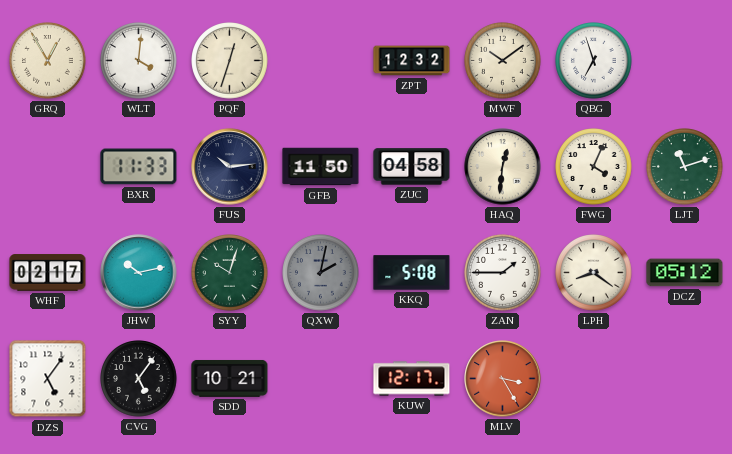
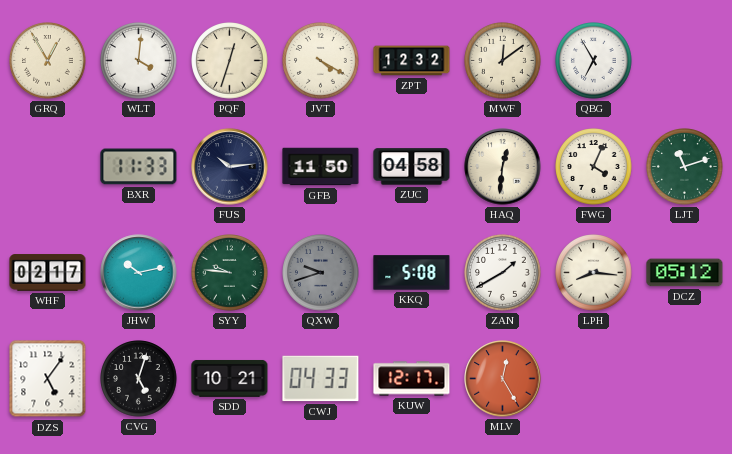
JVT: none -> 4:20
MWF: 10:09 -> 12:09
QBG: 6:57 -> 6:55
SYY: 10:03 -> 9:46
QXW: 2:02 -> 9:42
ZAN: 1:45 -> 1:40
LPH: 8:21 -> 8:16
CVG: 5:06 -> 5:03
CWJ: none -> 04:33
MLV: 3:25 -> 12:25
